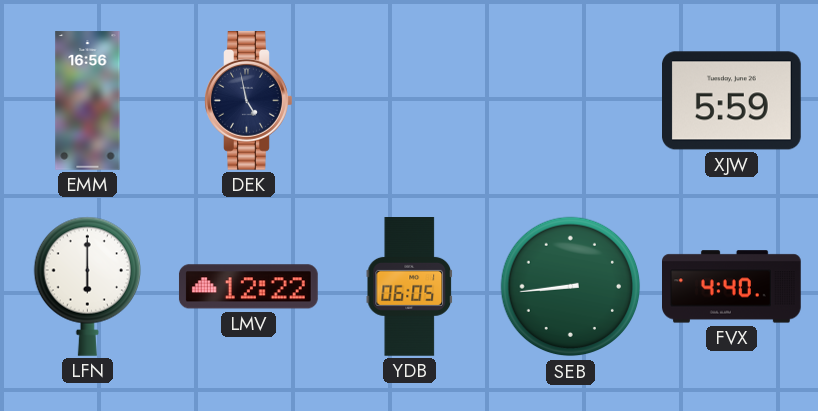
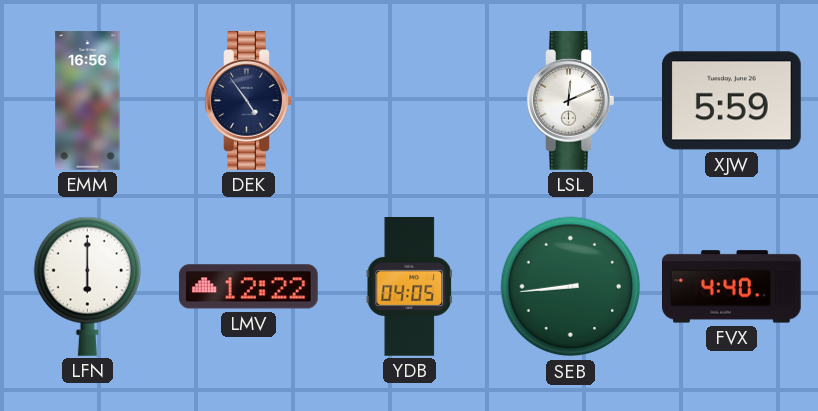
DEK: 4:58 -> 4:54
LSL: none -> 12:11
YDB: 06:05 -> 04:05
